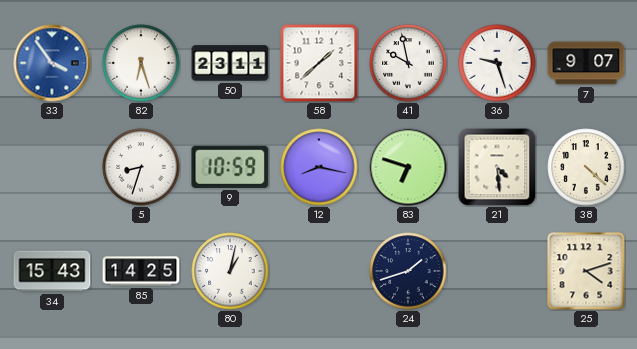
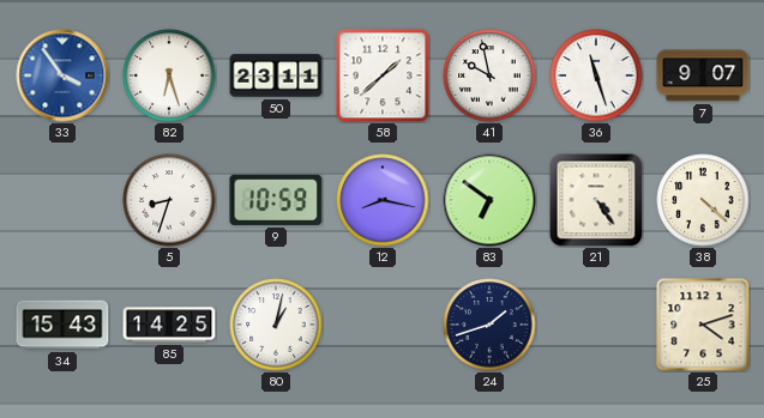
36: 9:27 -> 11:27
83: 6:48 -> 6:51
21: 4:29 -> 4:24
